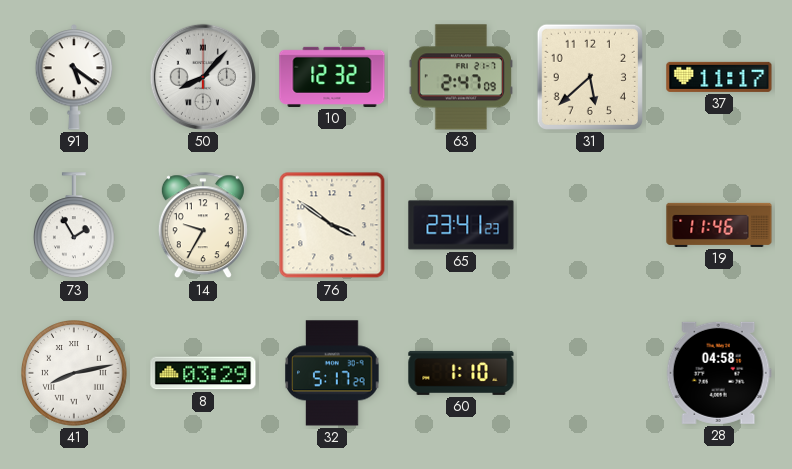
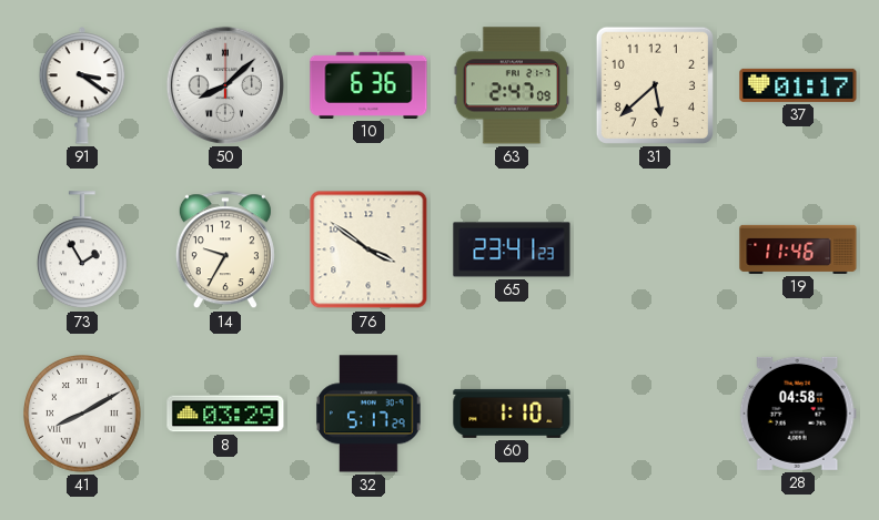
91: 5:21 -> 3:21
50: 8:07 -> 8:08
10: 12:32 -> 6:36
37: 11:17 -> 01:17
41: 8:13 -> 8:10
